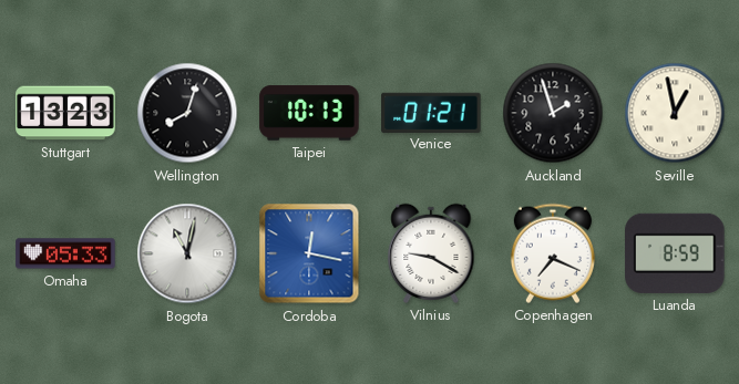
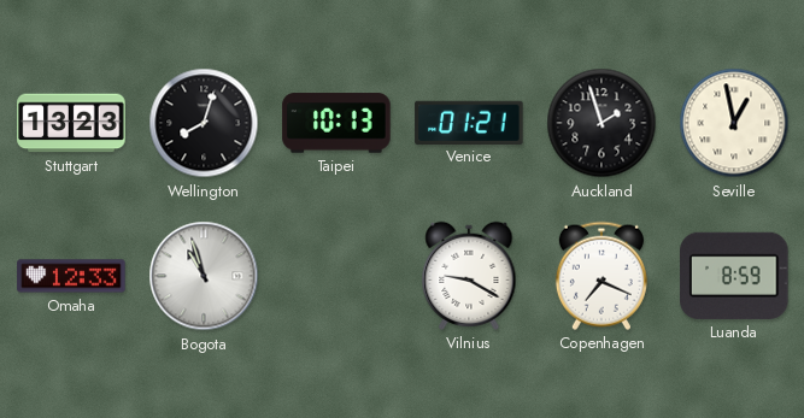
Omaha: 05:33 -> 12:33
Bogota: 11:02 -> 10:57
Cordoba: 12:17 -> none
